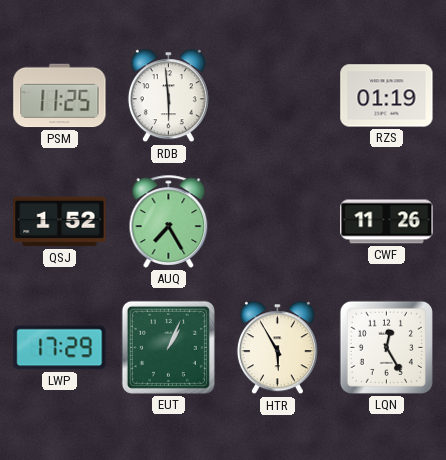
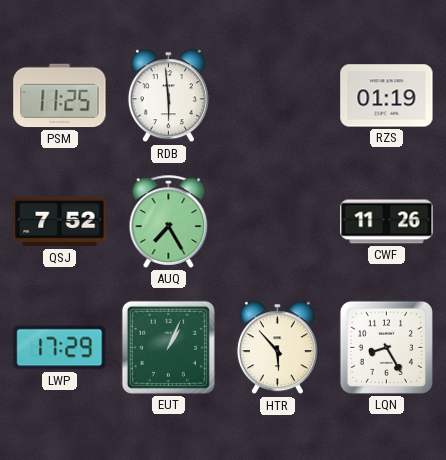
QSJ: 1:52 -> 7:52
HTR: 5:55 -> 5:53
LQN: 12:25 -> 8:25
